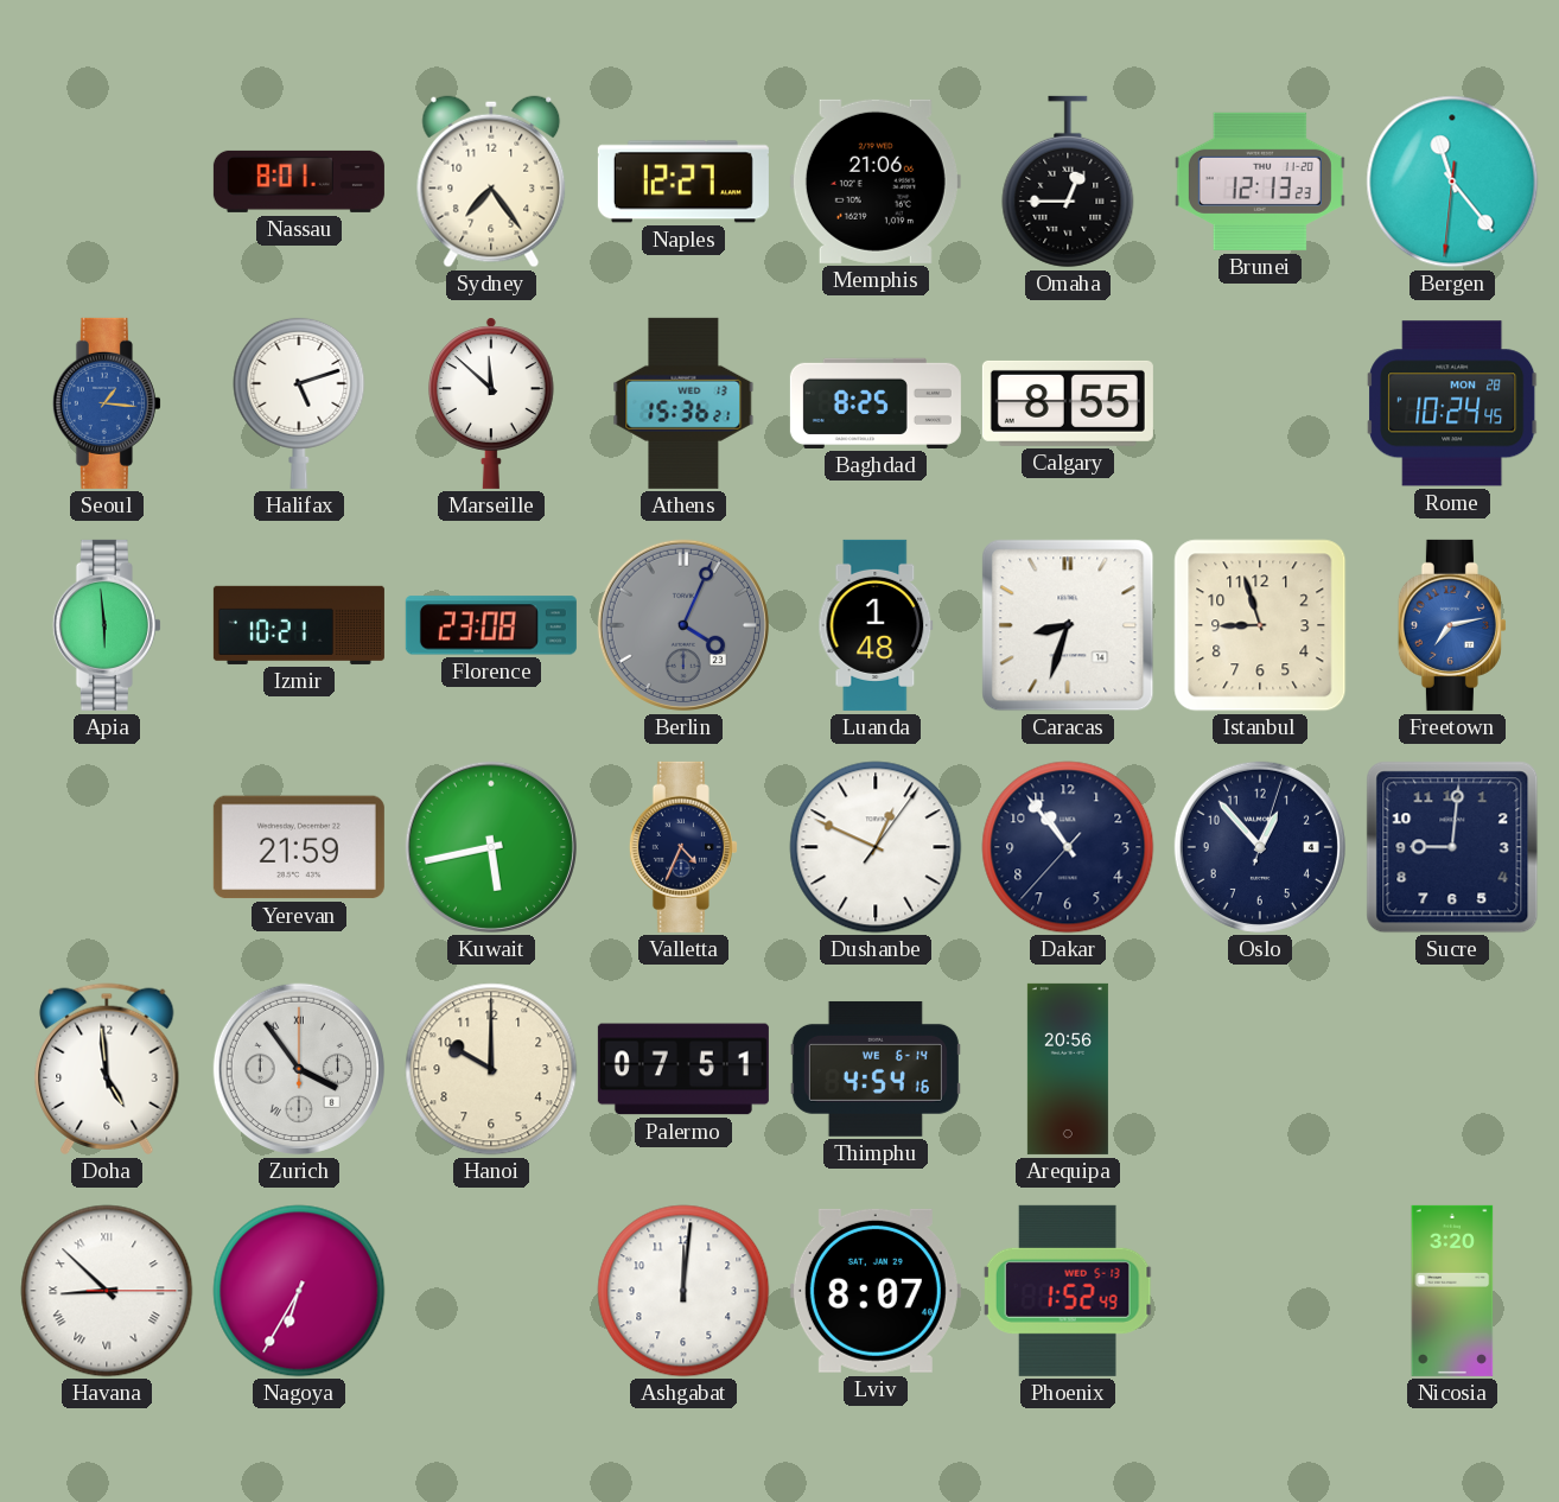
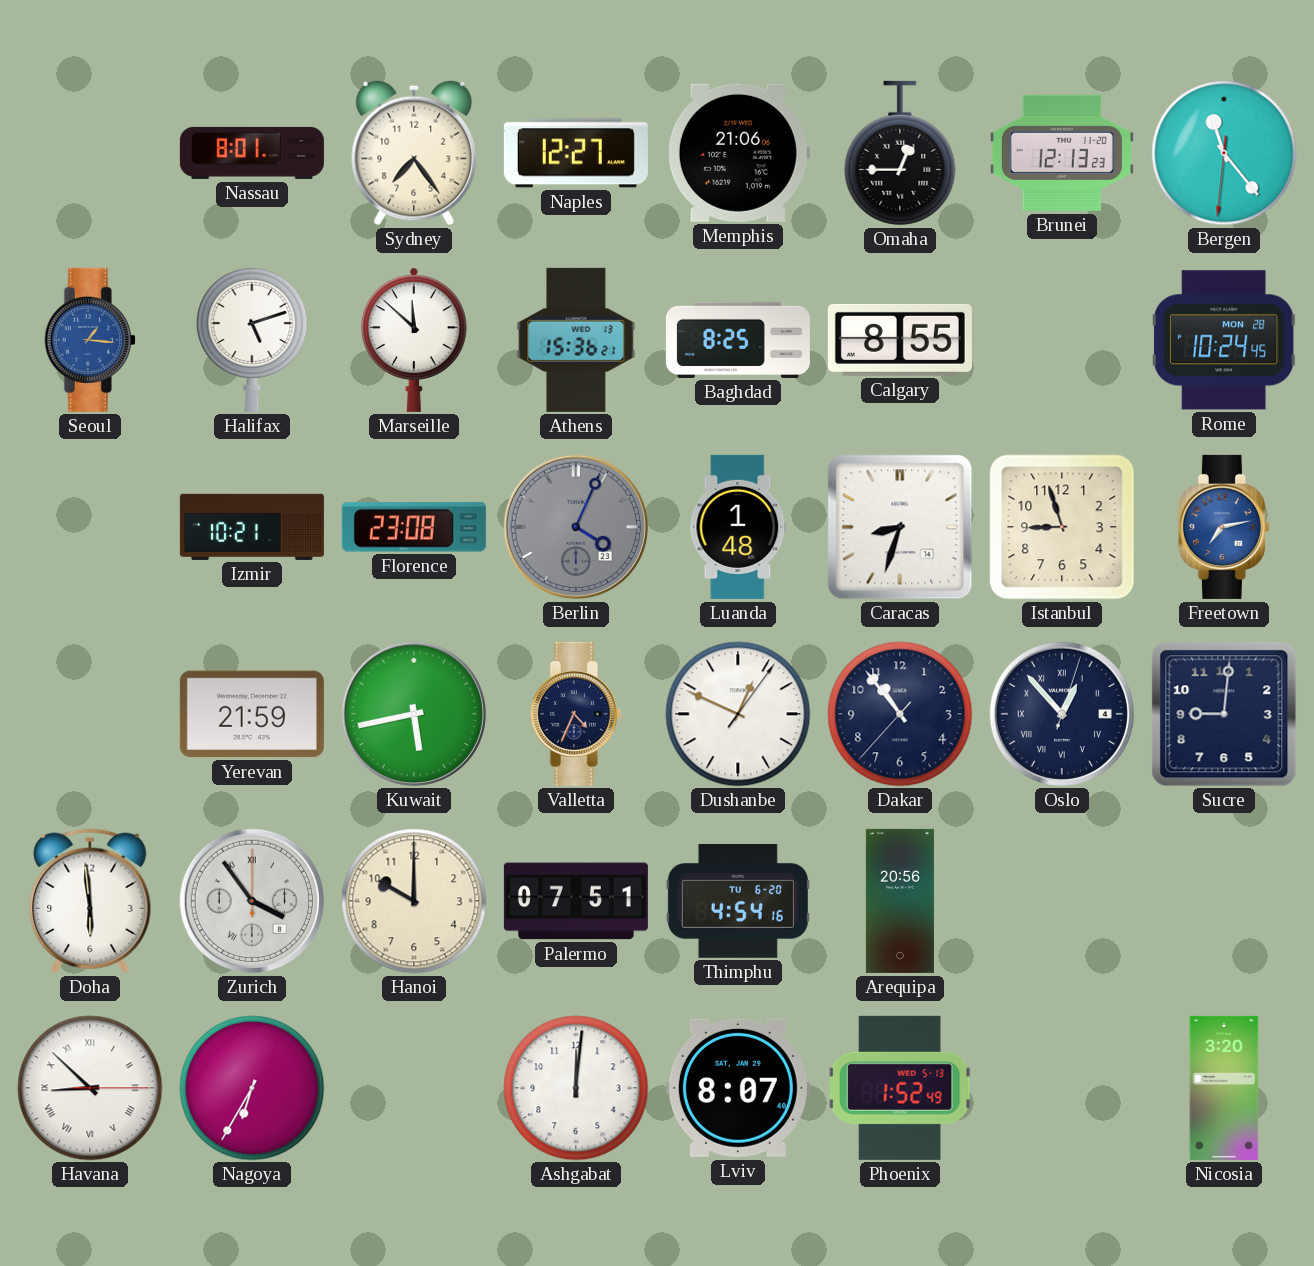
Apia: 5:59 -> none
Oslo numerals: Arabic -> Roman
Doha: 4:59 -> 5:59
Thimphu date: WE 6-14 -> TU 6-20
